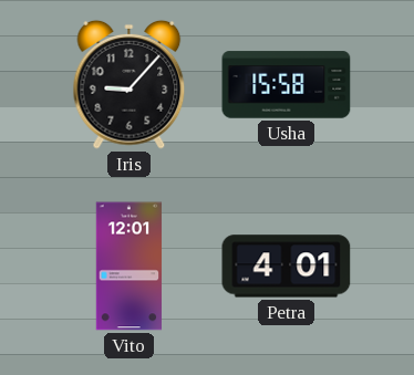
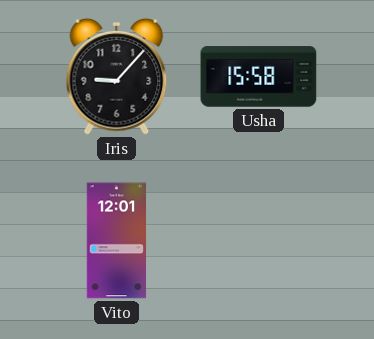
Petra: 4:01 -> none
